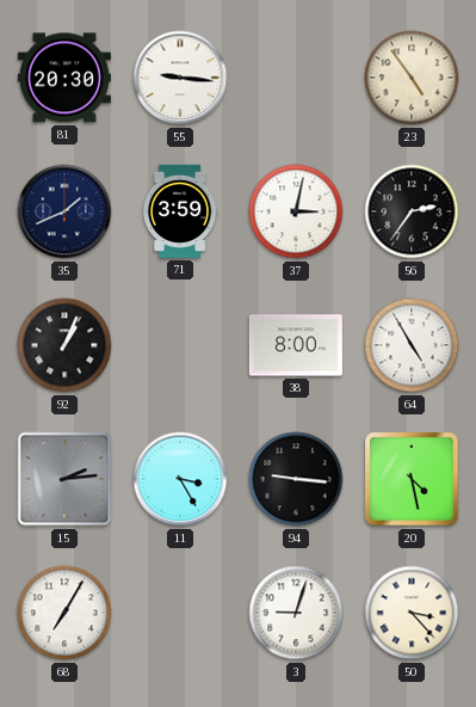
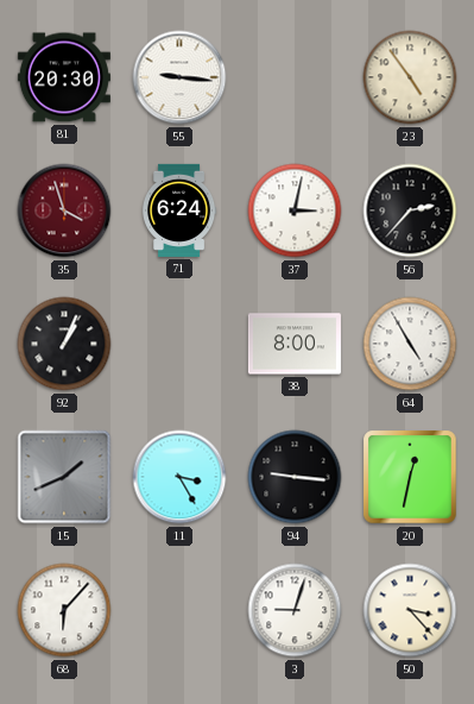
35: 1:41 -> 3:57
35 dial: navy -> burgundy
71: 3:59 -> 6:24
56: 2:36 -> 2:37
15: 2:14 -> 1:41
20: 4:28 -> 12:32
68: 7:05 -> 6:07
